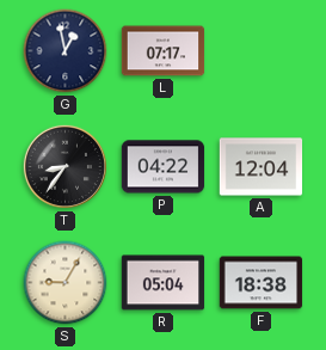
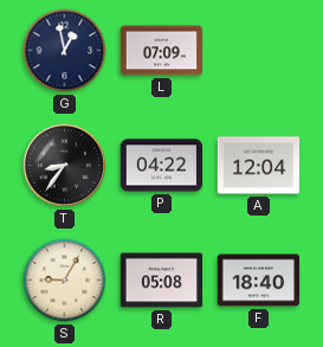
L: 07:17 -> 07:09
R: 05:04 -> 05:08
F: 18:38 -> 18:40
